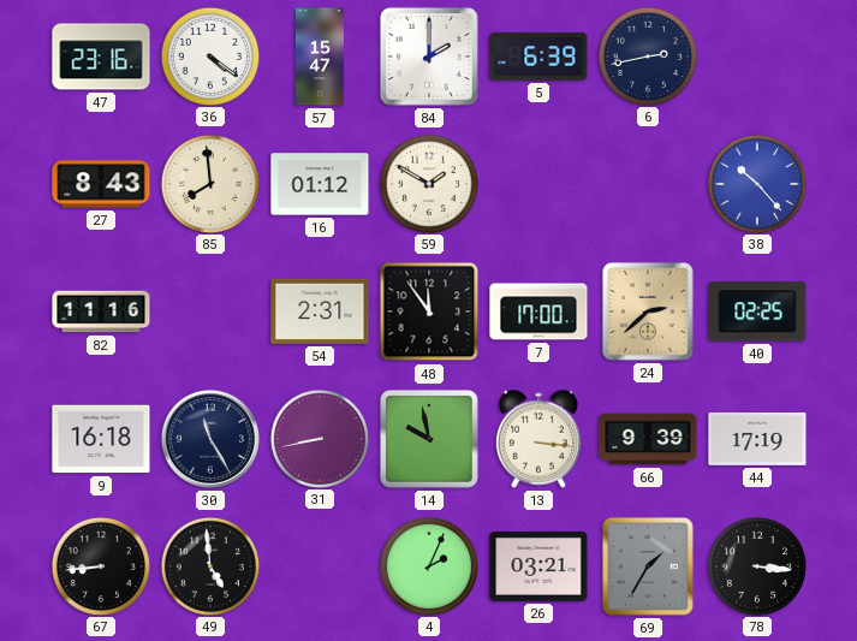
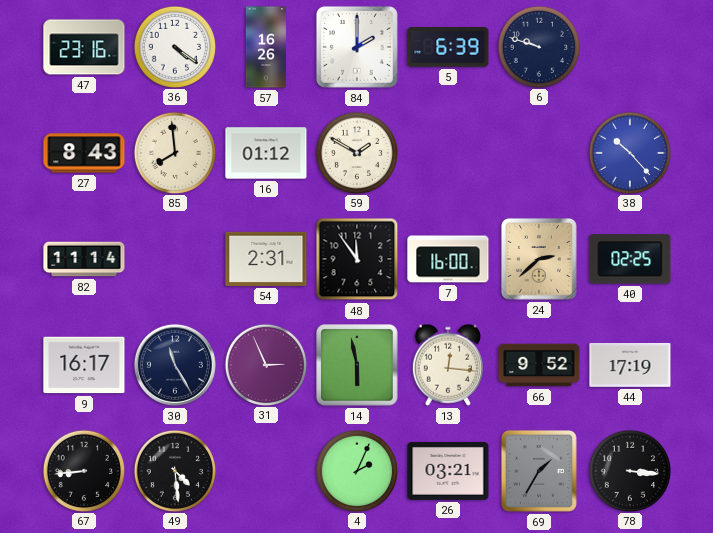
57: 15:47 -> 16:26
6: 2:43 -> 9:48
82: 11:16 -> 11:14
7: 17:00 -> 16:00
9: 16:18 -> 16:17
31: 8:43 -> 2:56
14: 9:58 -> 5:58
13: 3:16 -> 12:16
66: 9:39 -> 9:52
49: 4:59 -> 4:29
